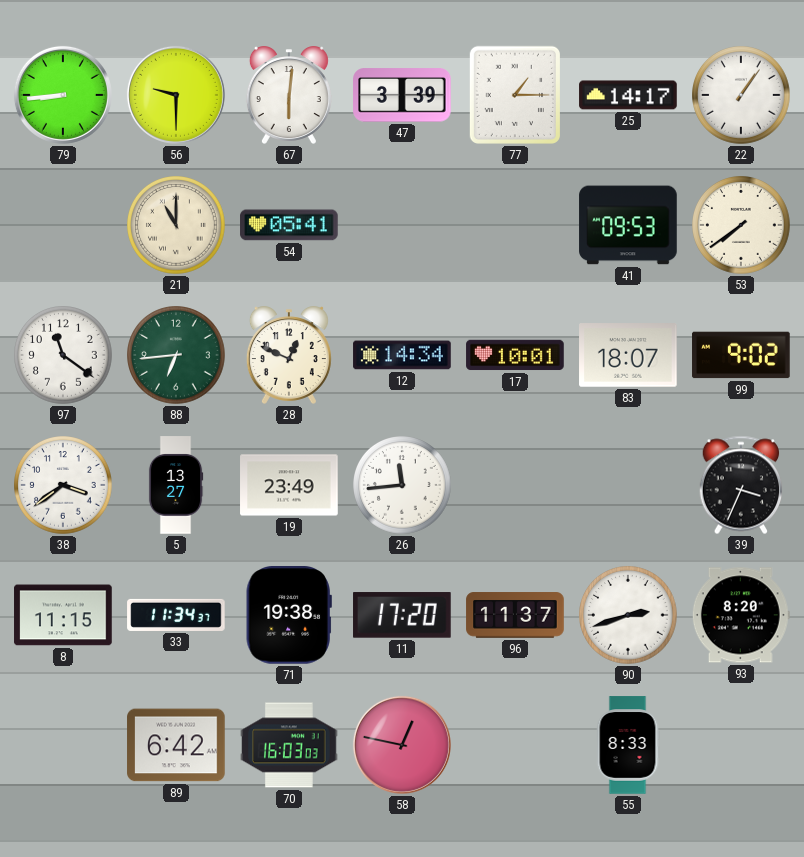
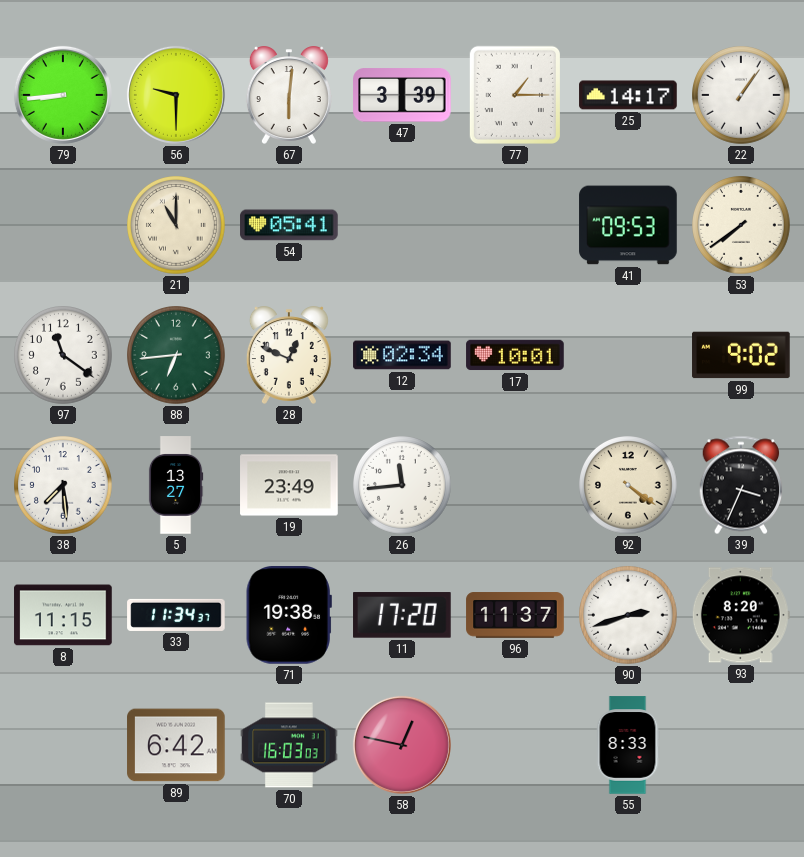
12: 14:34 -> 02:34
83: 18:07 -> none
38: 3:39 -> 7:29
92: none -> 4:21
